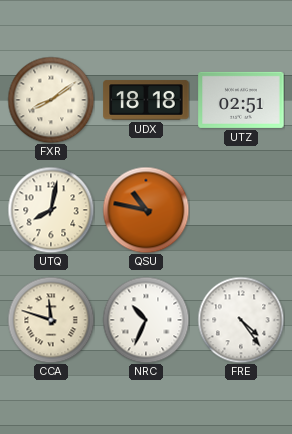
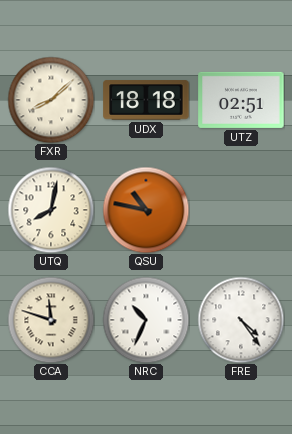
FXR: 8:09 -> 8:08
